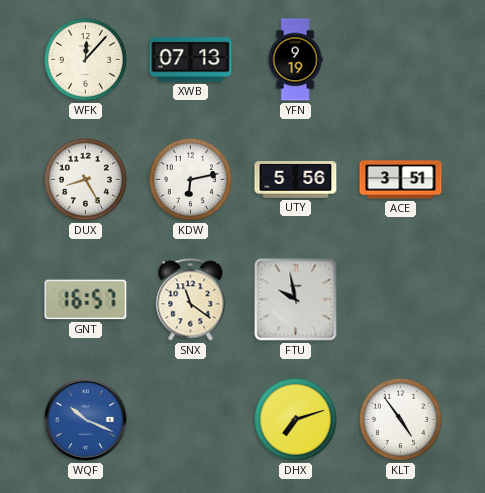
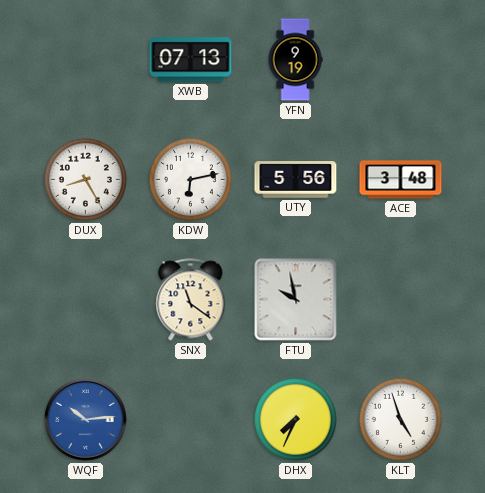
WFK: 12:07 -> none
ACE: 3:51 -> 3:48
GNT: 16:57 -> none
WQF: 10:19 -> 10:14
DHX: 7:12 -> 7:34
KLT: 4:54 -> 4:57
